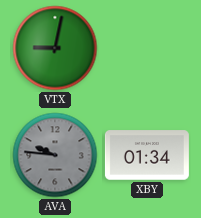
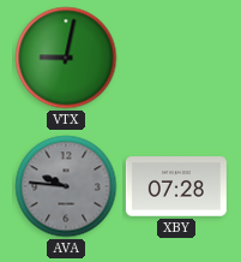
XBY: 01:34 -> 07:28
